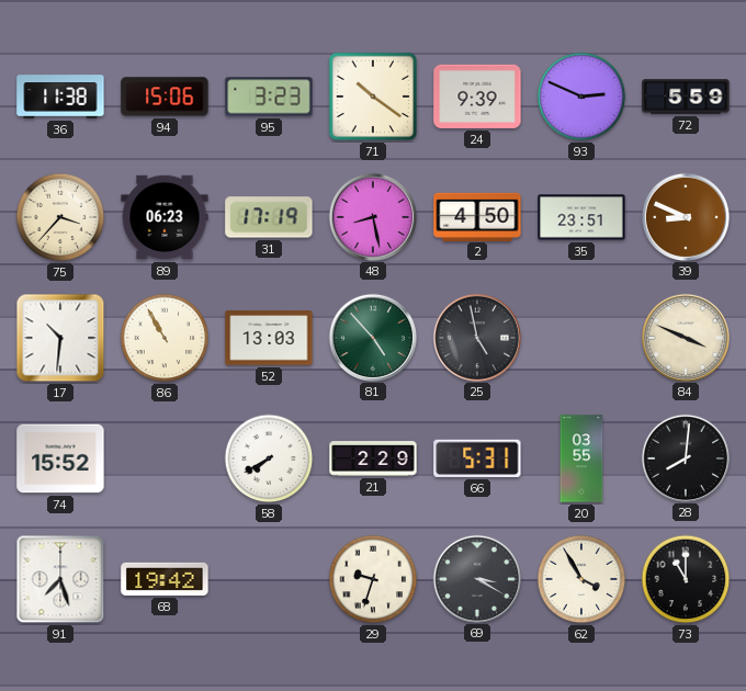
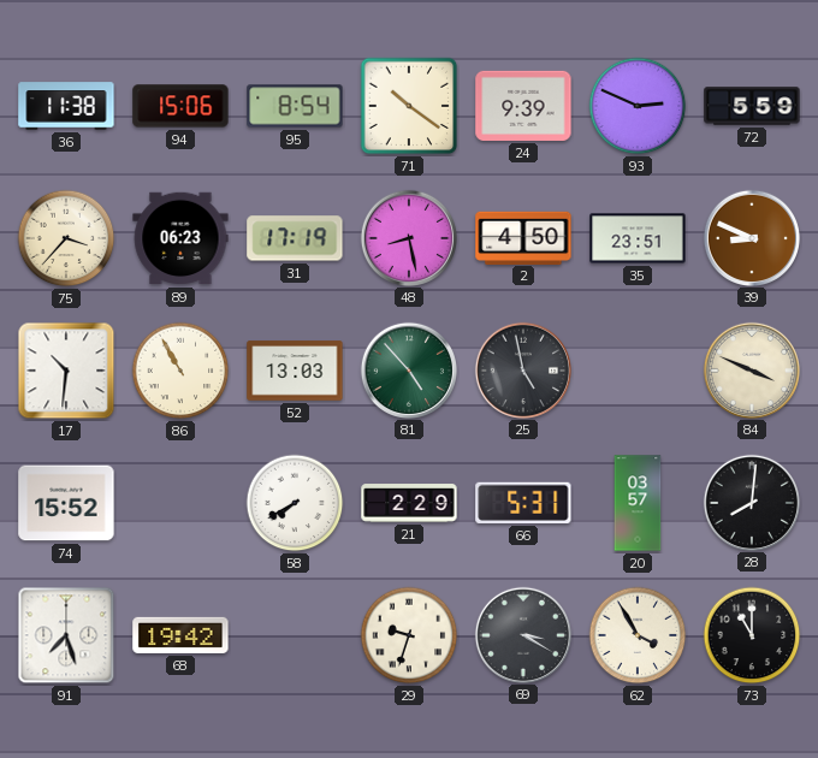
95: 3:23 -> 8:54
20: 03:55 -> 03:57
